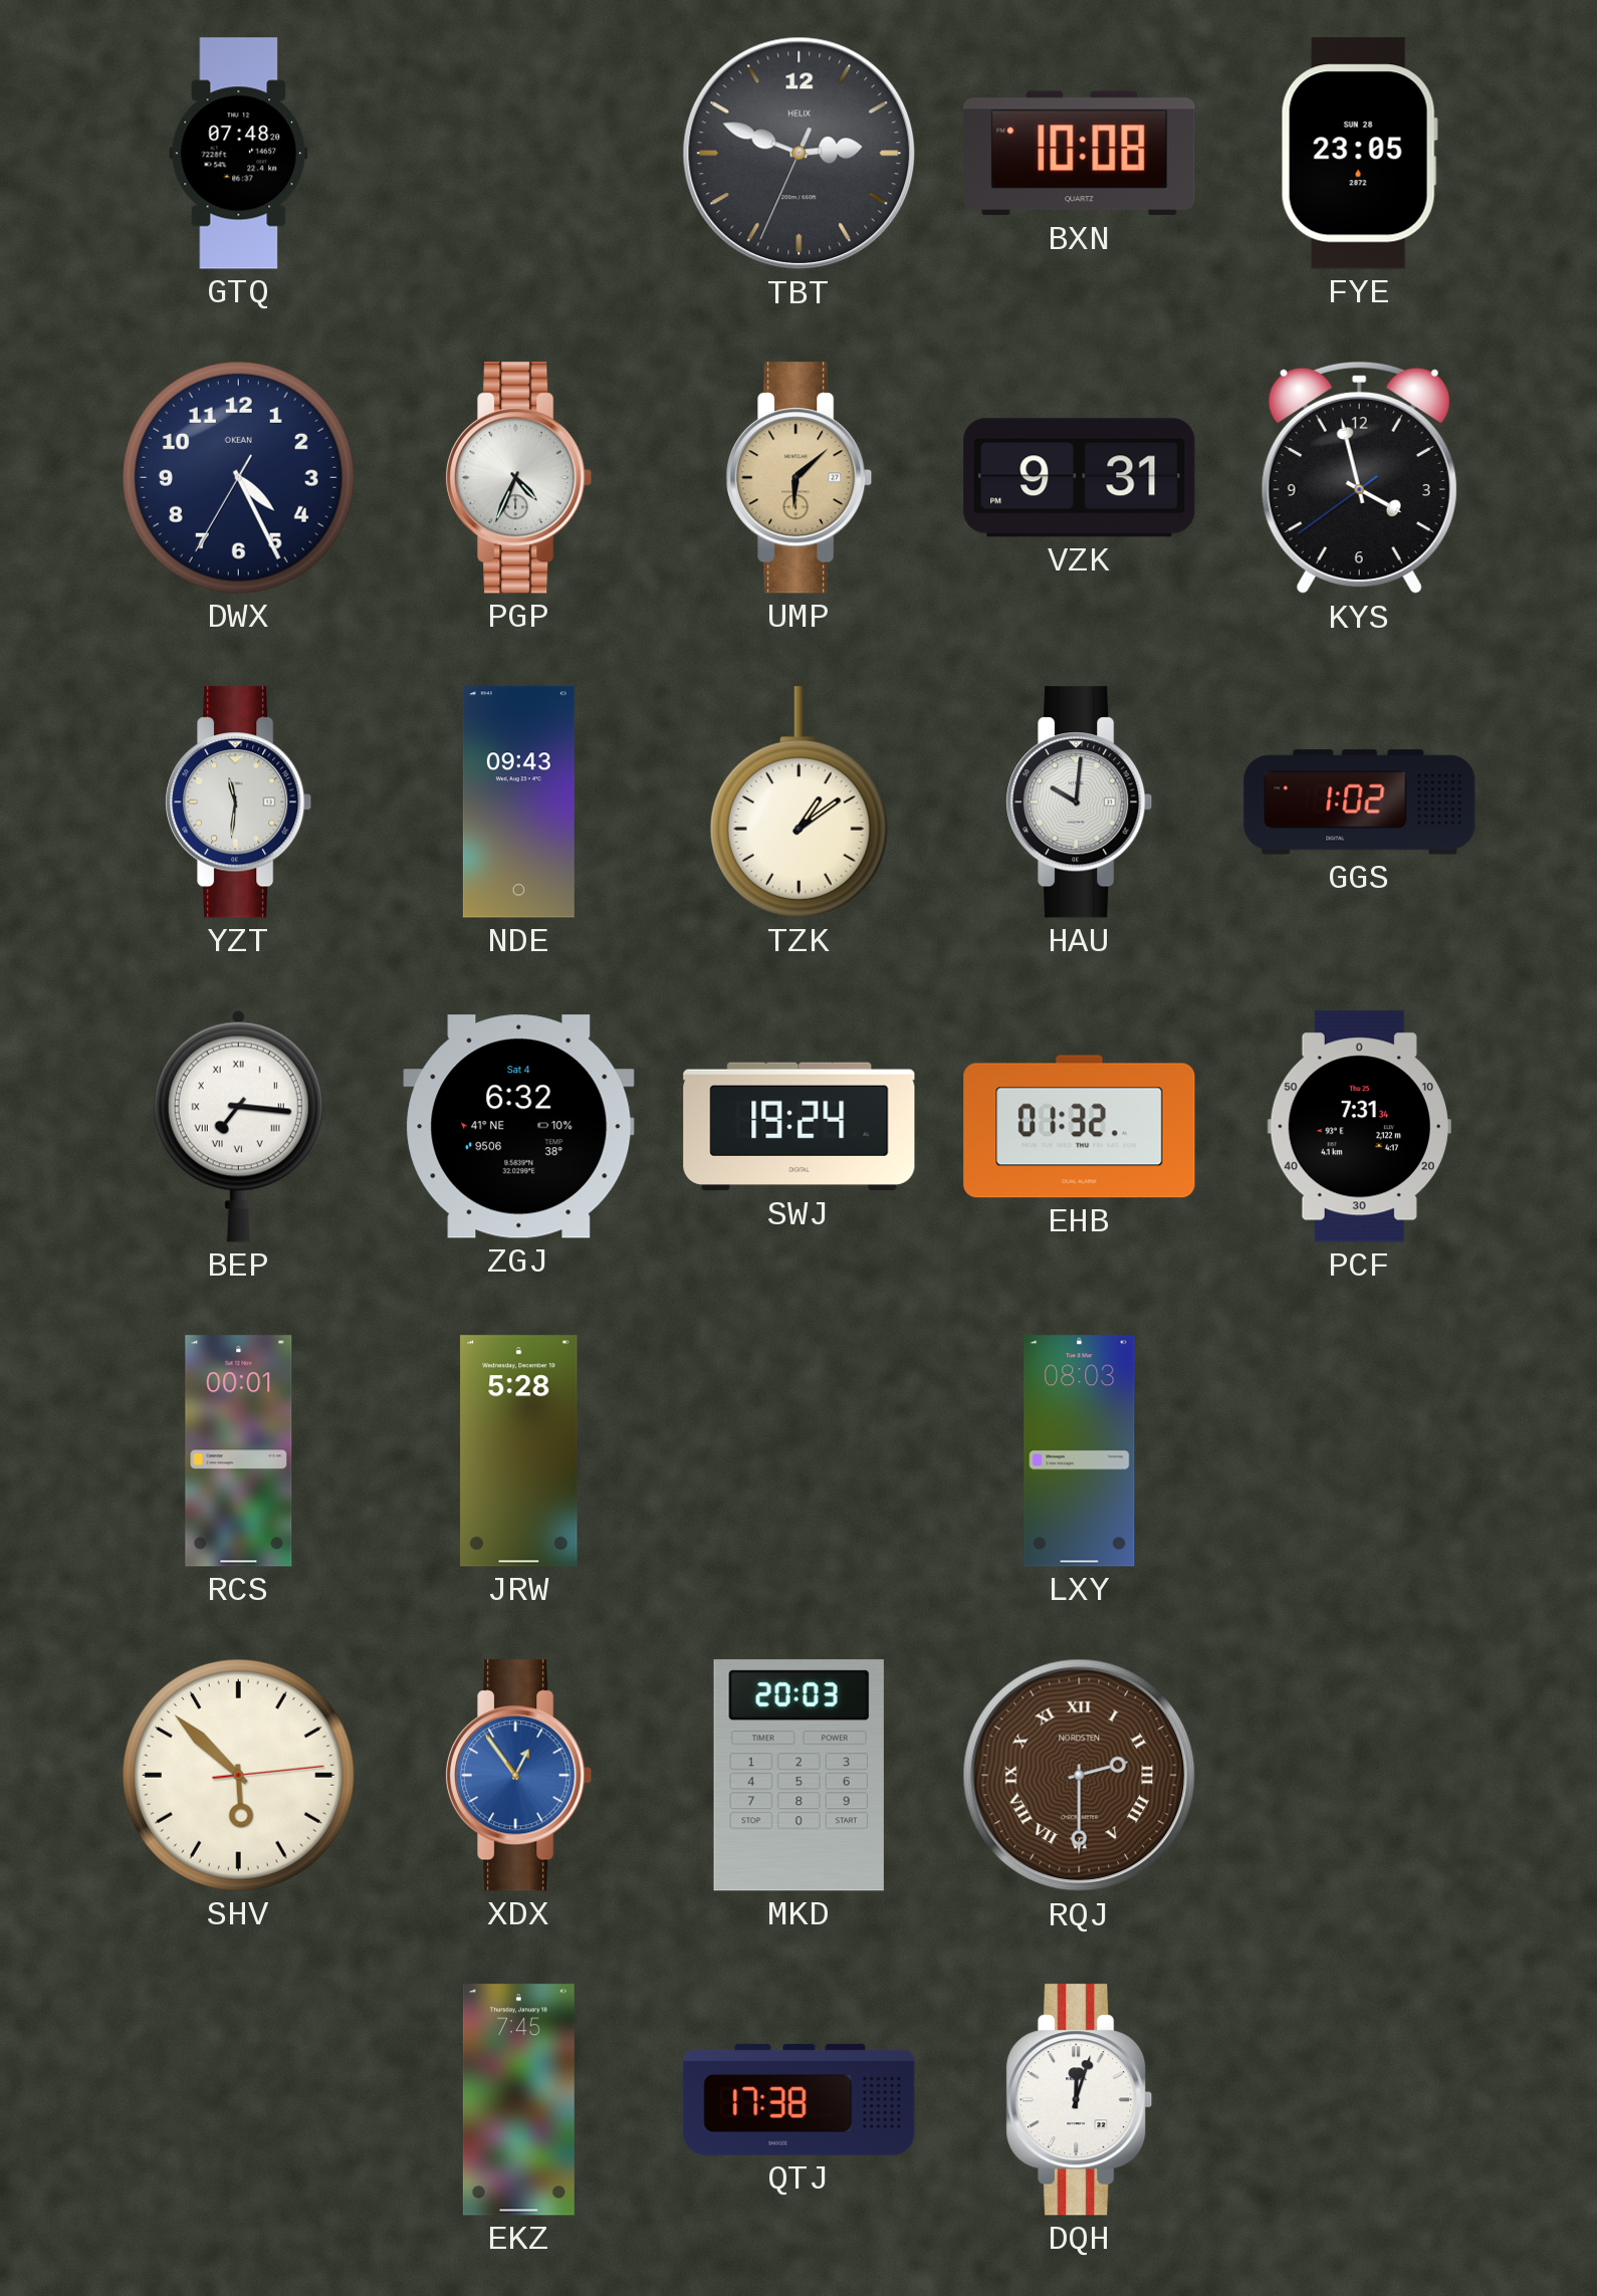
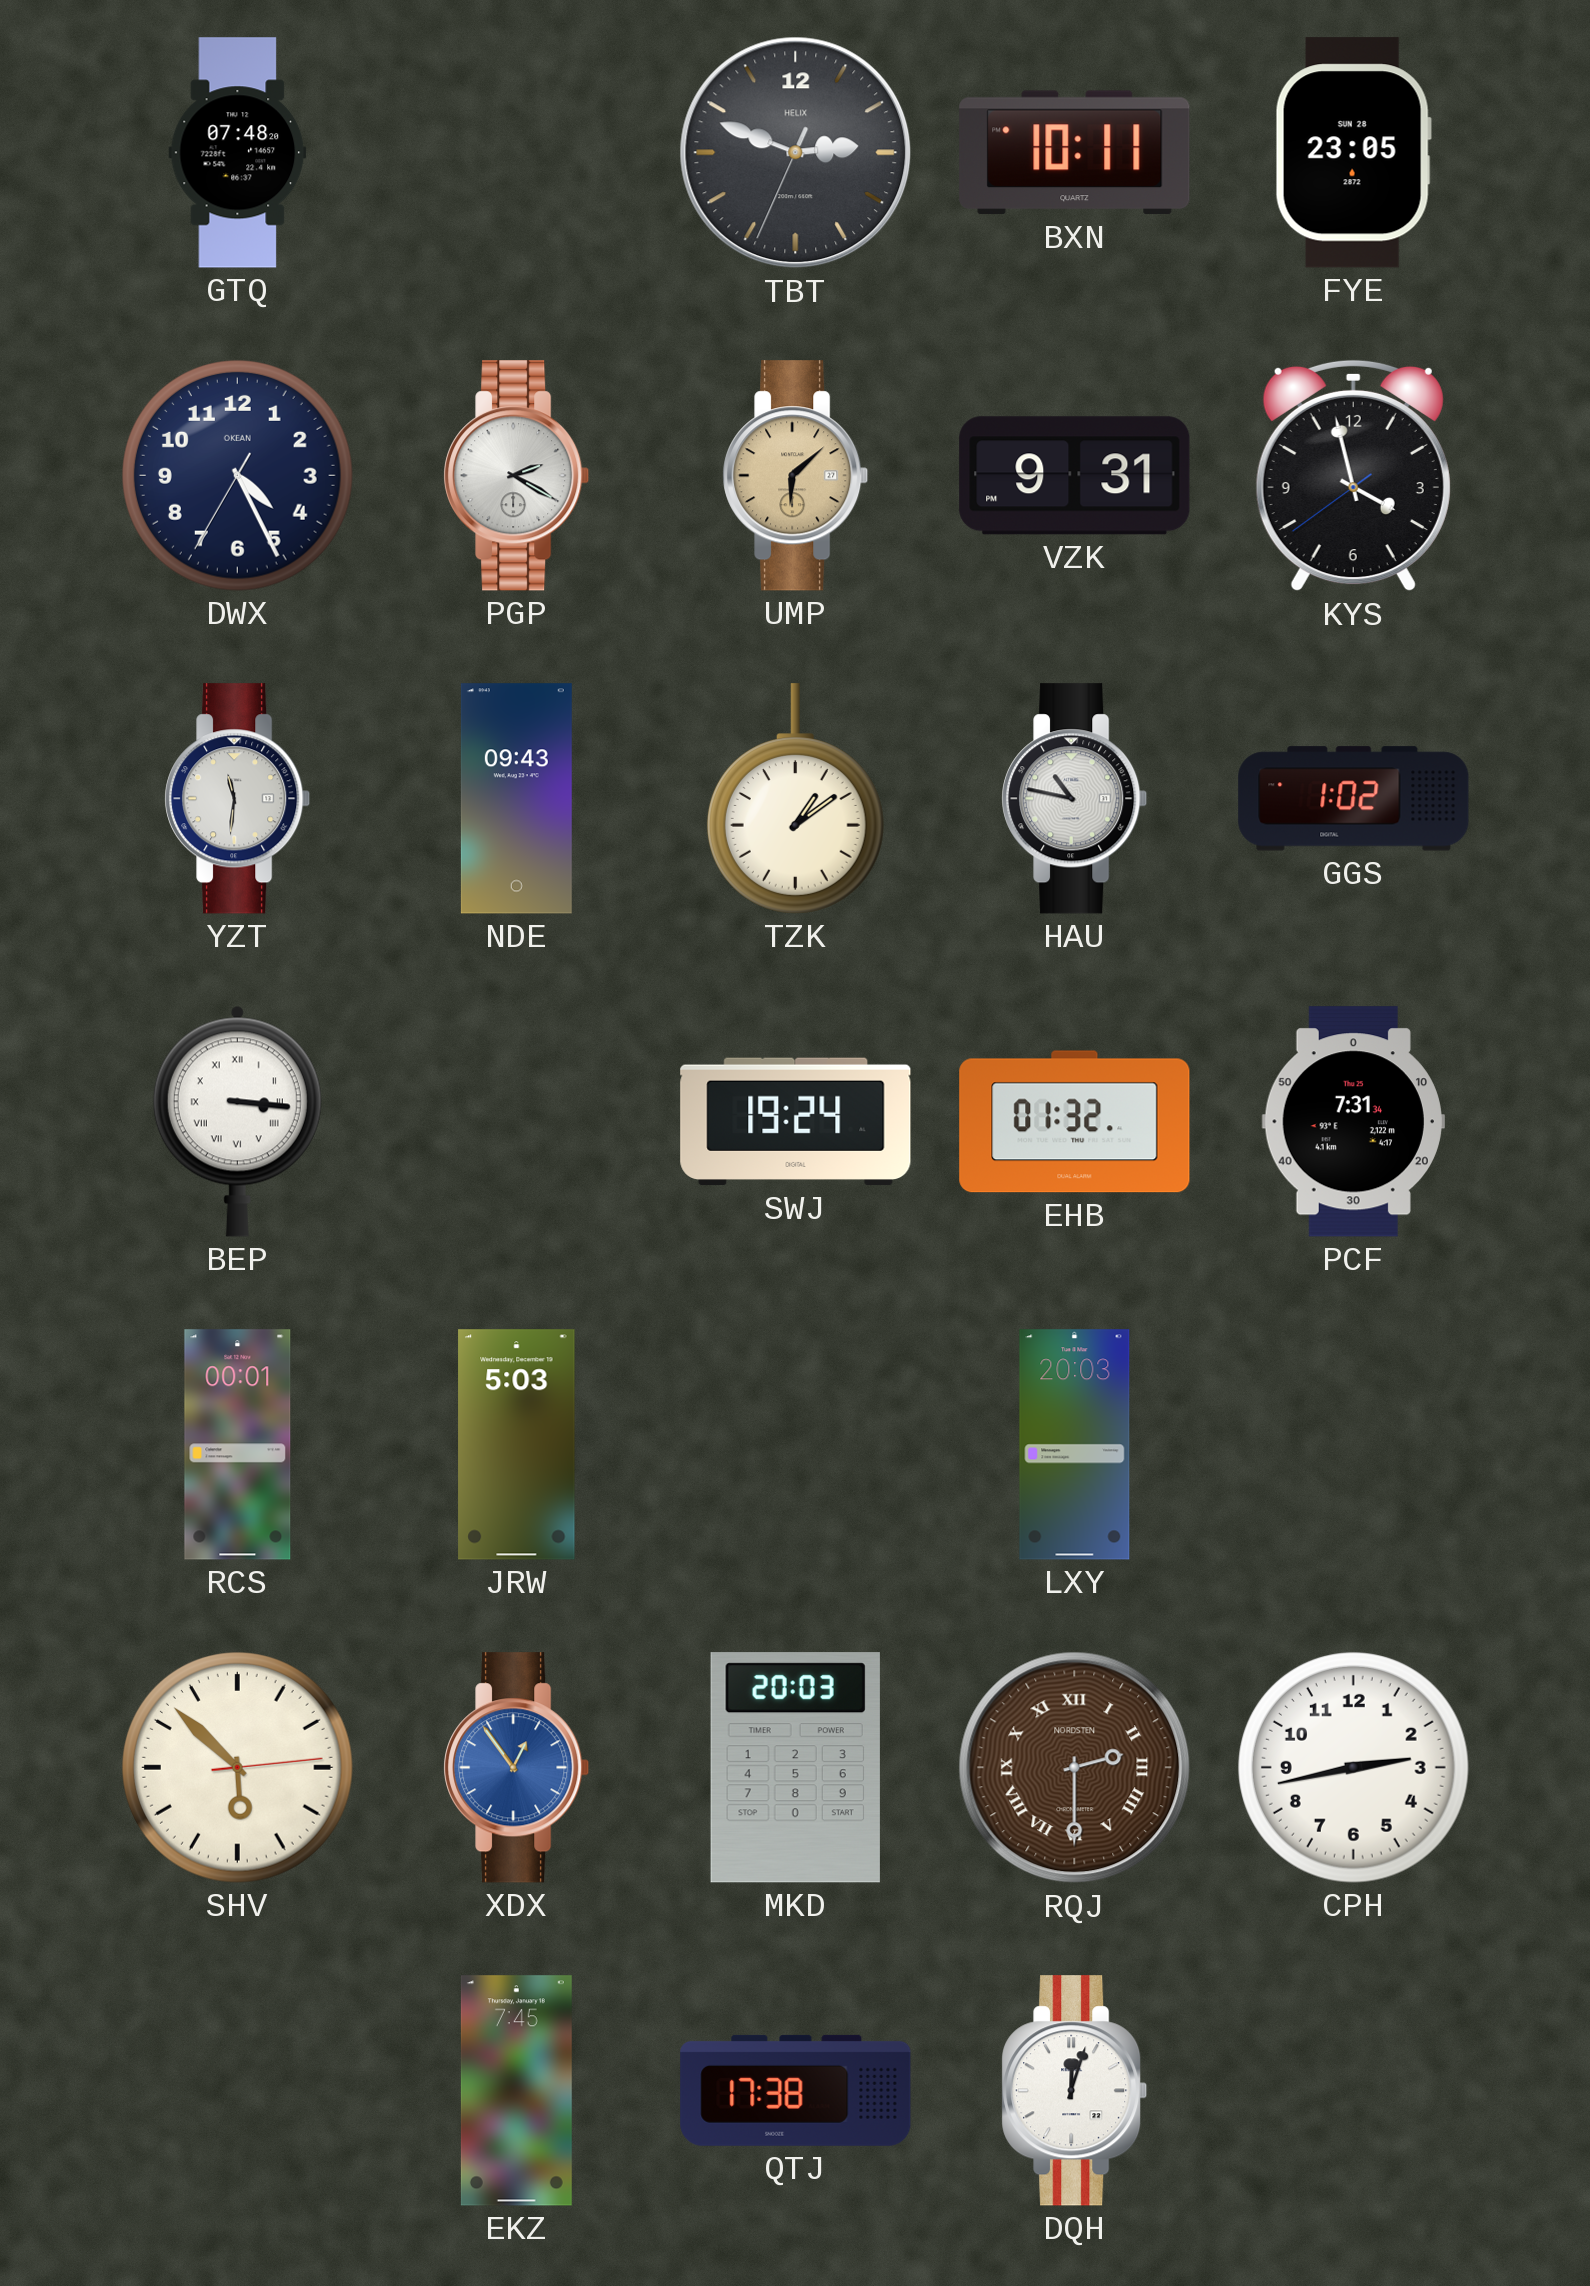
BXN: 10:08 -> 10:11
PGP: 4:34 -> 2:20
HAU: 10:01 -> 10:47
BEP: 7:16 -> 3:16
ZGJ: 6:32 -> none
JRW: 5:28 -> 5:03
LXY: 08:03 -> 20:03
CPH: none -> 2:43
